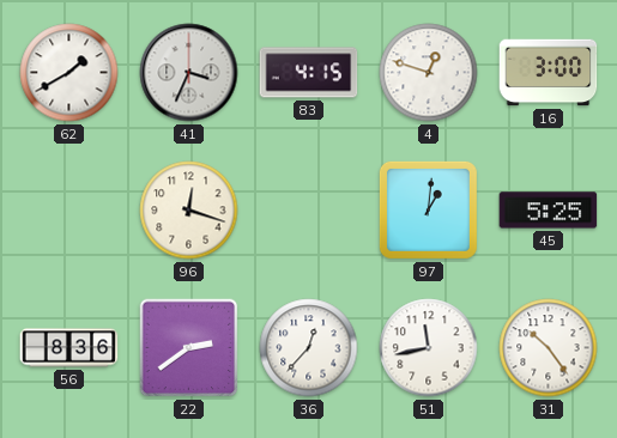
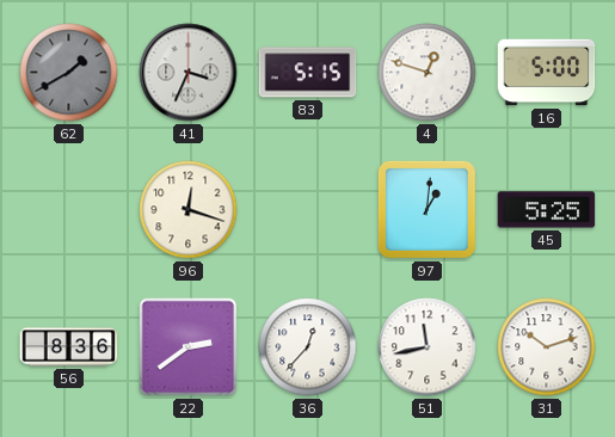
62 dial: white -> grey
83: 4:15 -> 5:15
16: 3:00 -> 5:00
31: 10:24 -> 10:12
